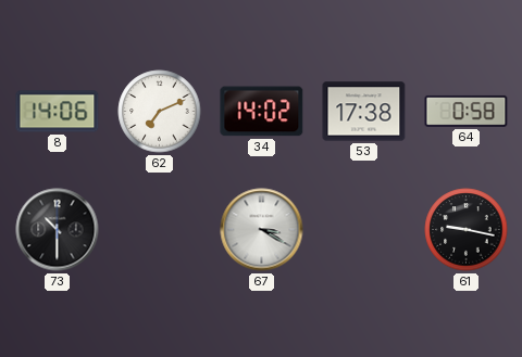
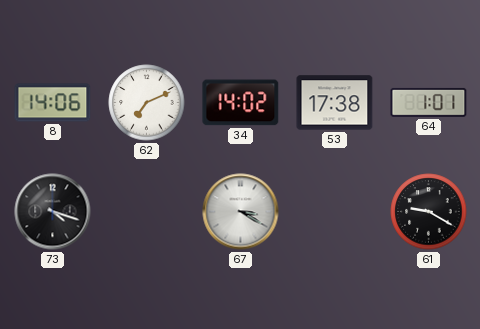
64: 0:58 -> 1:01
73: 10:30 -> 4:18
61: 9:17 -> 9:20
